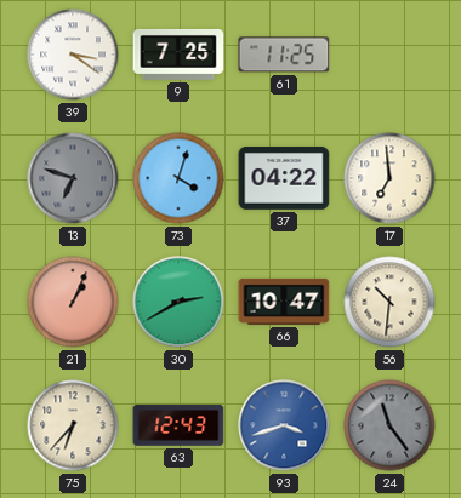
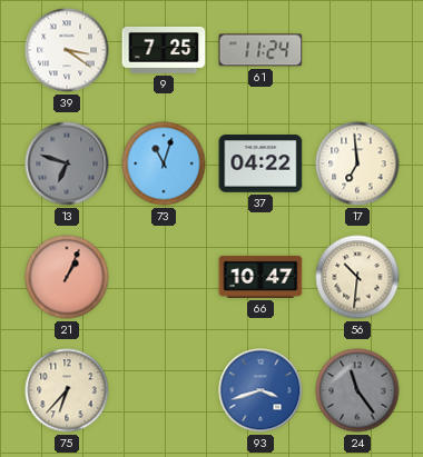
61: 11:25 -> 11:24
73: 4:03 -> 11:03
30: 2:40 -> none
63: 12:43 -> none
